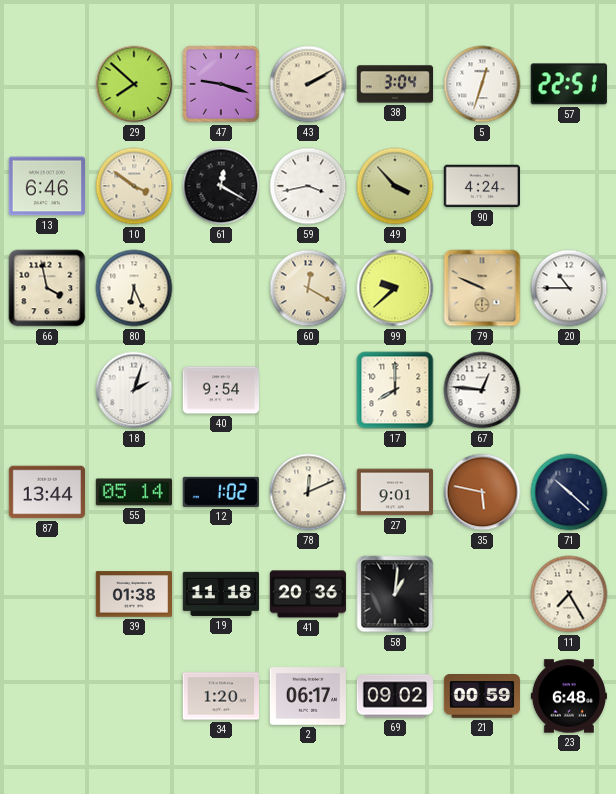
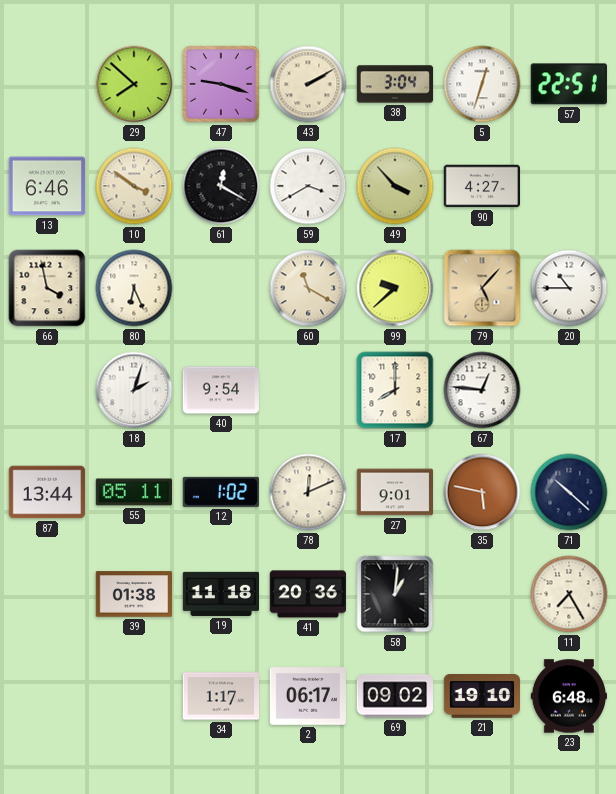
59: 3:43 -> 3:40
90: 4:24 -> 4:27
60: 12:20 -> 11:20
79: 9:49 -> 5:07
55: 05:14 -> 05:11
34: 1:20 -> 1:17
21: 00:59 -> 19:10
